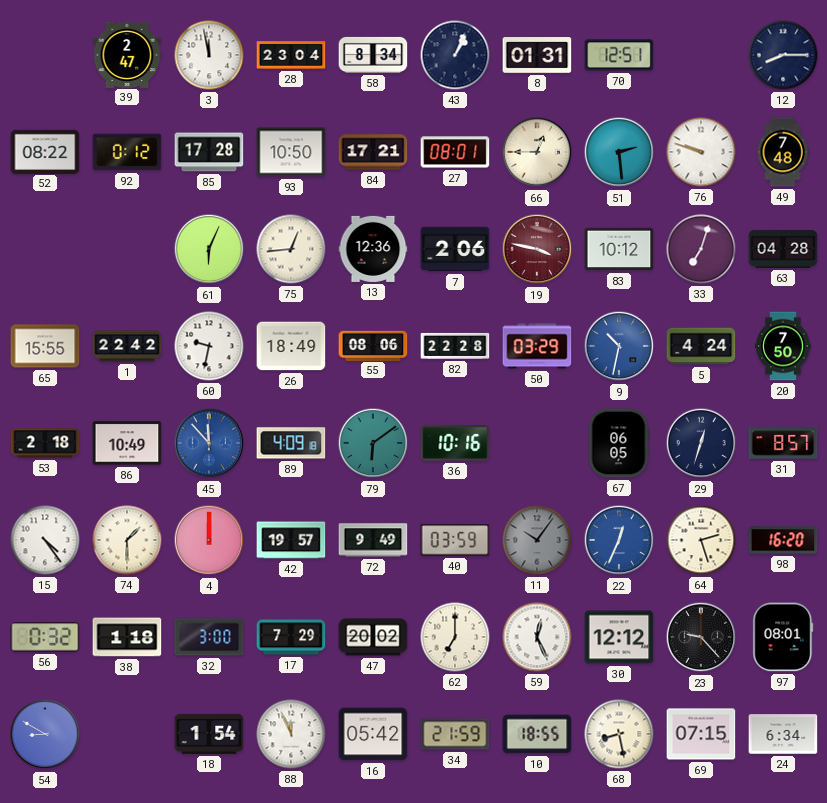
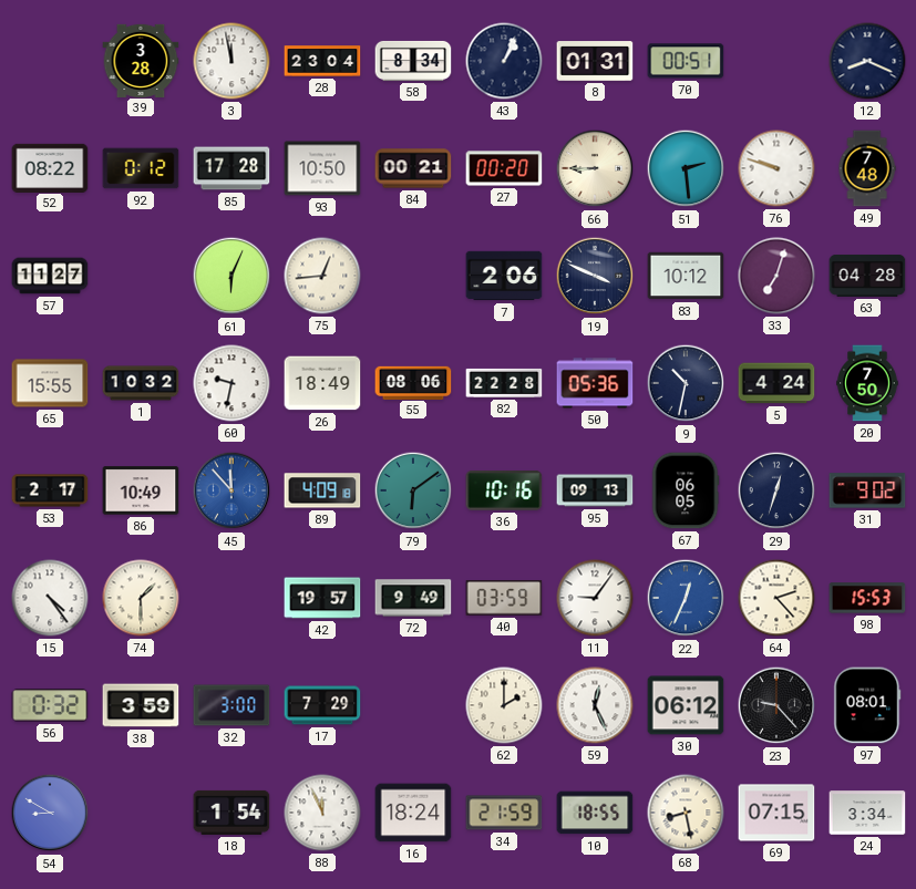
39: 2:47 -> 3:28
70: 12:51 -> 00:51
12: 8:15 -> 8:19
84: 17:21 -> 00:21
27: 08:01 -> 00:20
66: 12:45 -> 8:45
57: none -> 11:27
13: 12:36 -> none
19: 3:47 -> 3:49
19 dial: burgundy -> navy
1: 22:42 -> 10:32
50: 03:29 -> 05:36
9 dial: blue -> navy
53: 2:18 -> 2:17
95: none -> 09:13
31: 8:57 -> 9:02
4: 12:00 -> none
11: 10:06 -> 9:06
11 dial: grey -> white
64: 2:27 -> 2:23
98: 16:20 -> 15:53
38: 1:18 -> 3:59
47: 20:02 -> none
62: 7:00 -> 2:00
30: 12:12 -> 06:12
16: 05:42 -> 18:24
24: 6:34 -> 3:34
